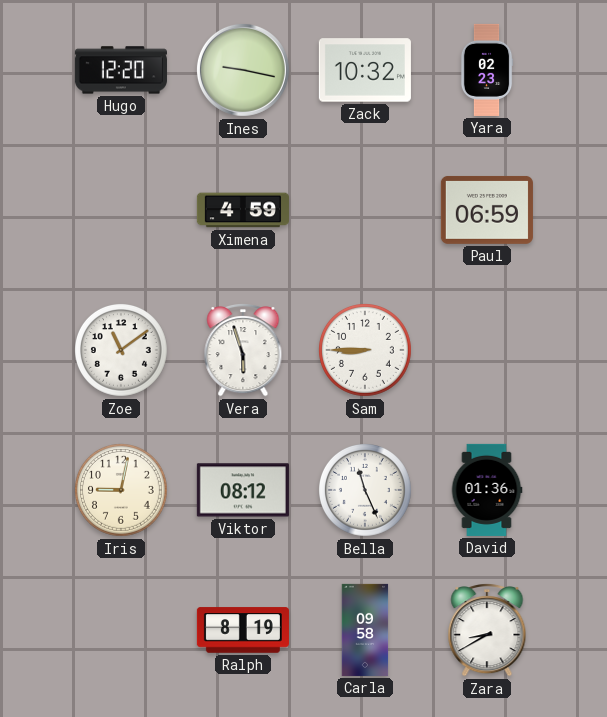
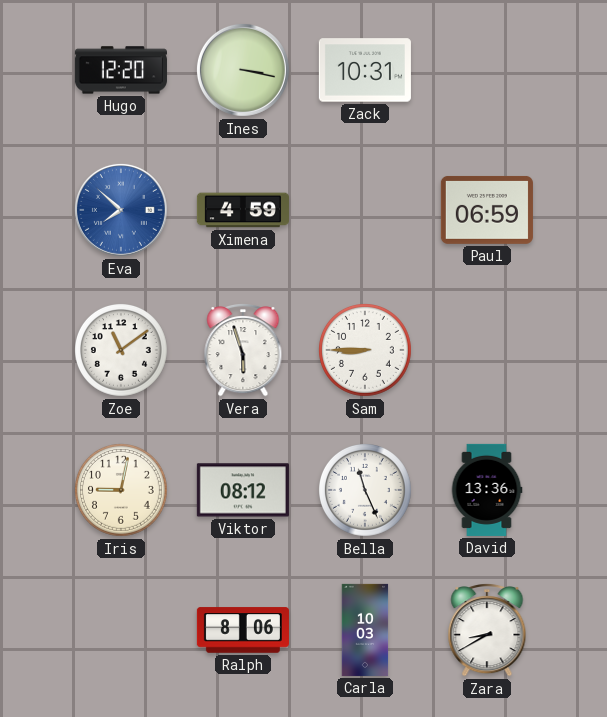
Ines: 9:17 -> 3:17
Zack: 10:32 -> 10:31
Yara: 02:23 -> none
Eva: none -> 7:52
David: 01:36 -> 13:36
Ralph: 8:19 -> 8:06
Carla: 09:58 -> 10:03
